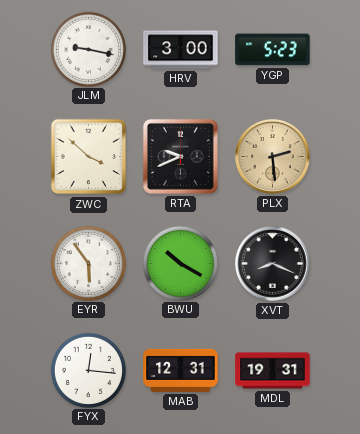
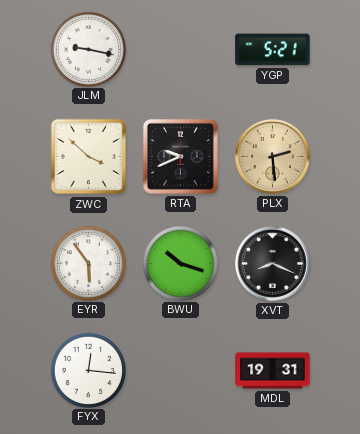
HRV: 3:00 -> none
YGP: 5:23 -> 5:21
BWU: 10:20 -> 10:18
MAB: 12:31 -> none
